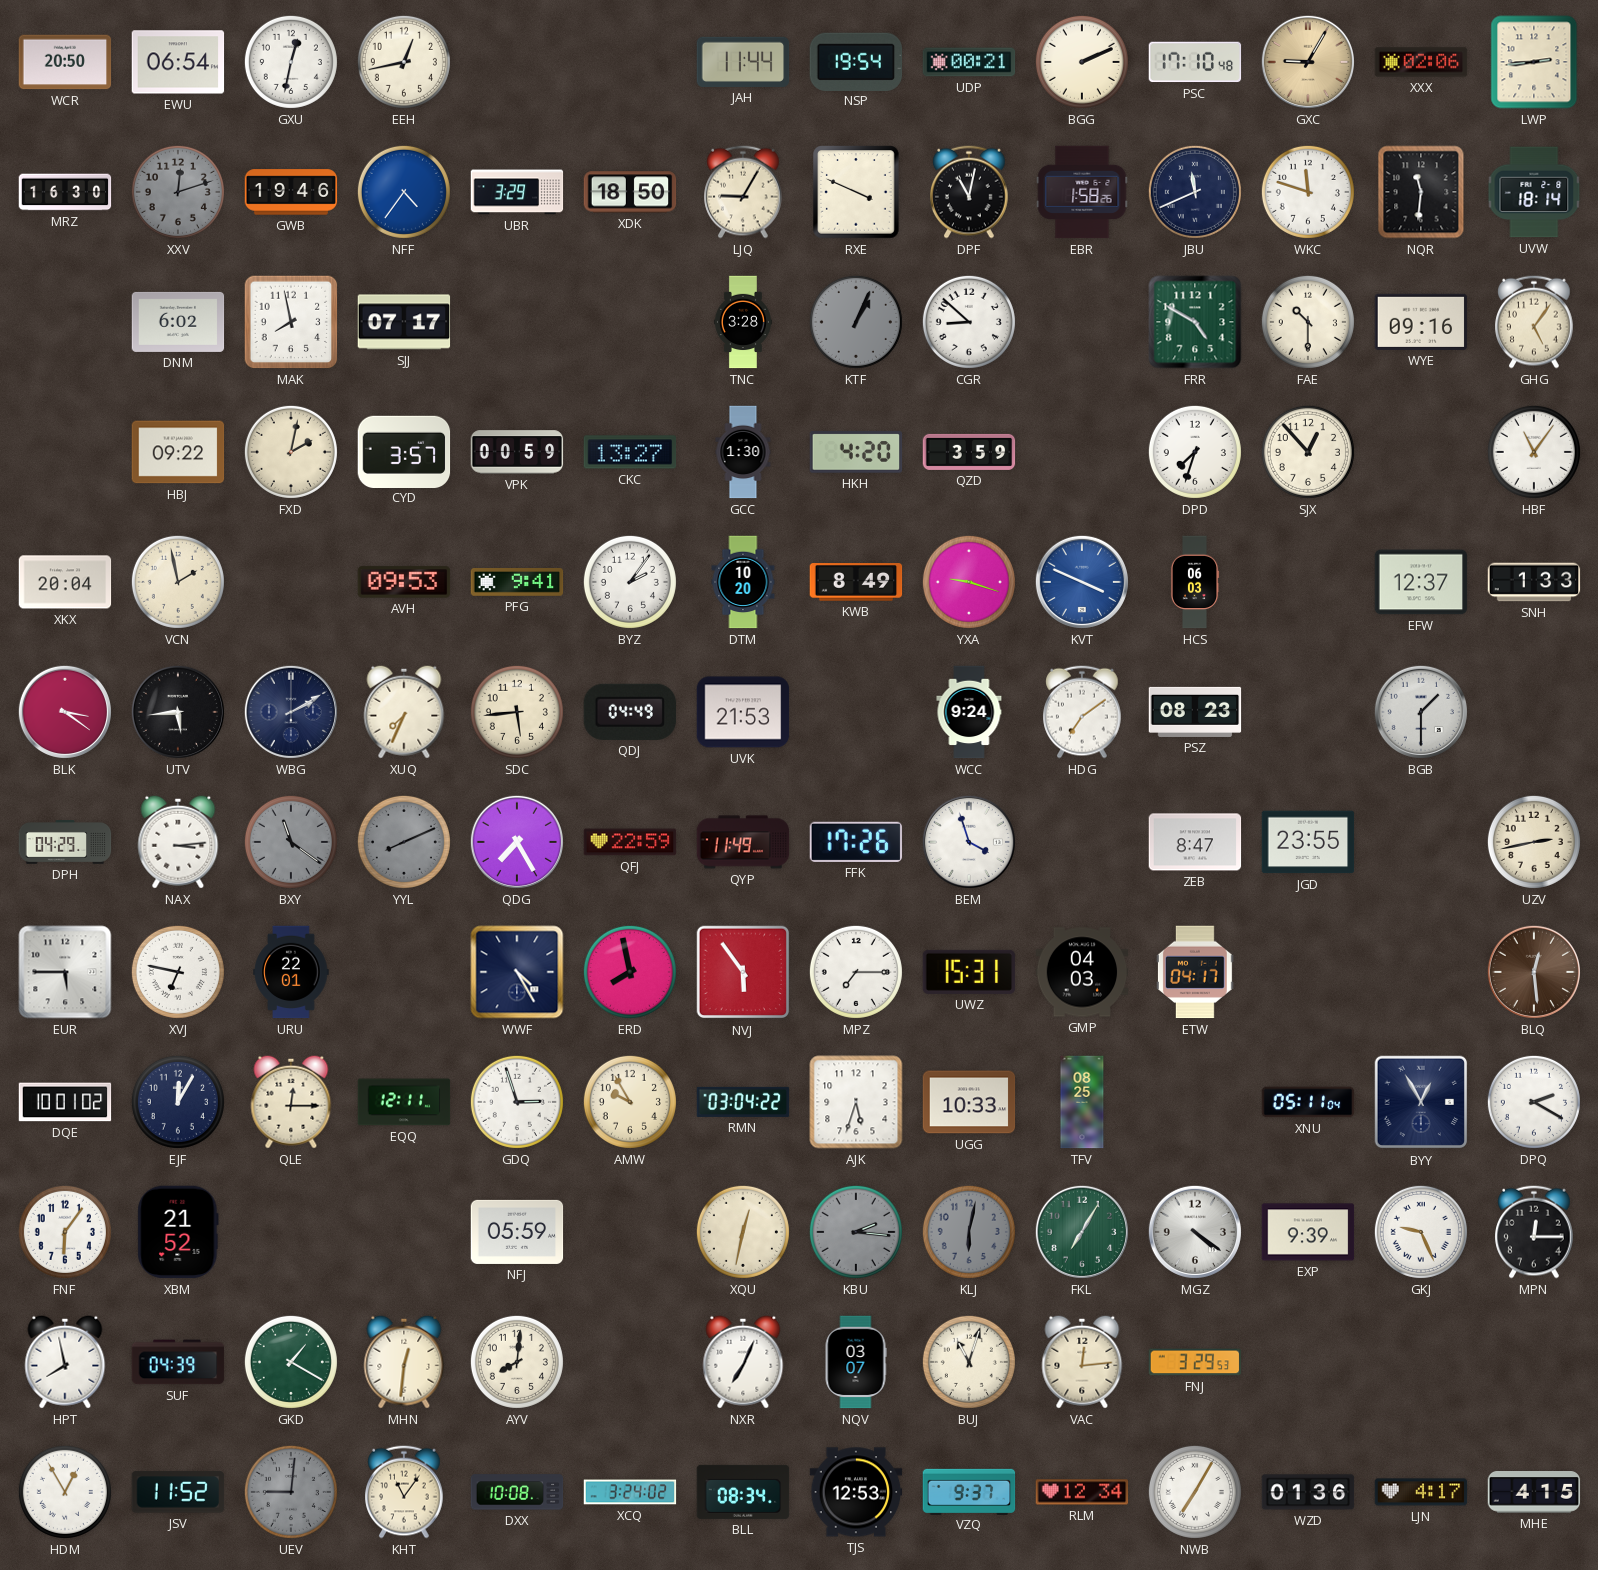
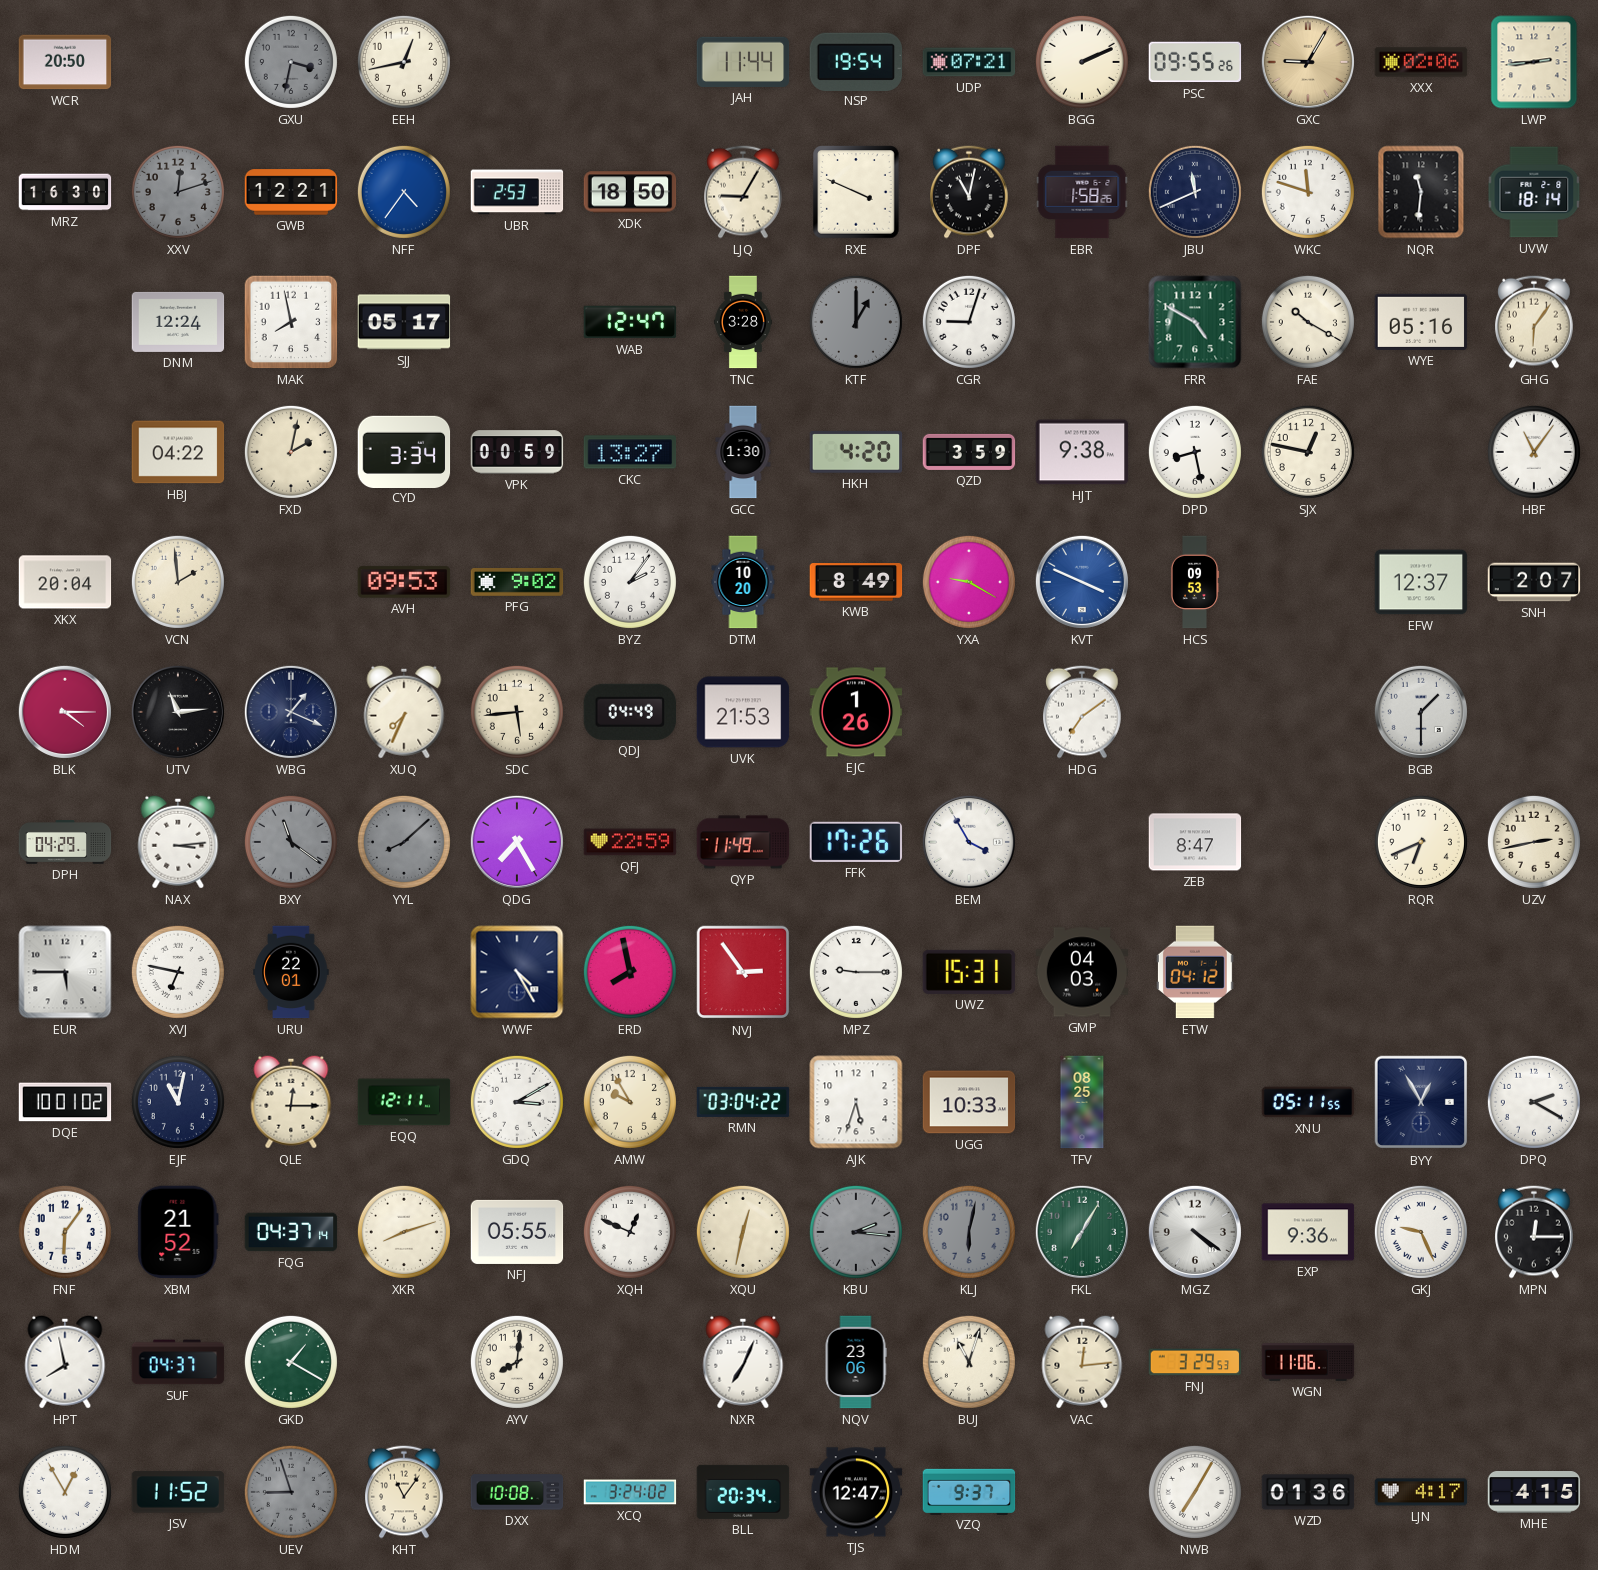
EWU: 06:54 -> none
GXU: 12:32 -> 3:32
GXU dial: white -> grey
UDP: 00:21 -> 07:21
PSC: 17:10 -> 09:55
GWB: 19:46 -> 12:21
UBR: 3:29 -> 2:53
DNM: 6:02 -> 12:24
SJJ: 07:17 -> 05:17
WAB: none -> 12:47
KTF: 1:04 -> 1:00
CGR: 8:52 -> 9:03
FAE: 10:30 -> 10:20
WYE: 09:16 -> 05:16
GHG: 5:06 -> 6:06
HBJ: 09:22 -> 04:22
CYD: 3:57 -> 3:34
HJT: none -> 9:38
DPD: 7:33 -> 8:28
SJX: 12:53 -> 12:47
VCN: 1:58 -> 1:59
PFG: 9:41 -> 9:02
YXA: 9:18 -> 9:20
HCS: 06:03 -> 09:53
SNH: 1:33 -> 2:07
BLK: 3:21 -> 4:15
UTV: 5:44 -> 11:14
WBG: 2:10 -> 1:19
EJC: none -> 1:26
WCC: 9:24 -> none
PSZ: 08:23 -> none
YYL: 8:11 -> 8:08
BEM: 3:57 -> 3:55
JGD: 23:55 -> none
RQR: none -> 6:41
NVJ: 5:54 -> 2:54
MPZ: 7:15 -> 9:15
ETW: 04:17 -> 04:12
BLQ: 12:29 -> none
EJF: 12:05 -> 11:02
GDQ: 2:57 -> 3:10
XNU: 05:11:04 -> 05:11:55
FQG: none -> 04:37
XKR: none -> 8:12
NFJ: 05:59 -> 05:55
XQH: none -> 12:49
EXP: 9:39 -> 9:36
SUF: 04:39 -> 04:37
MHN: 12:31 -> none
NQV: 03:07 -> 23:06
WGN: none -> 11:06
UEV: 9:01 -> 8:57
BLL: 08:34 -> 20:34
TJS: 12:53 -> 12:47
RLM: 12:34 -> none
